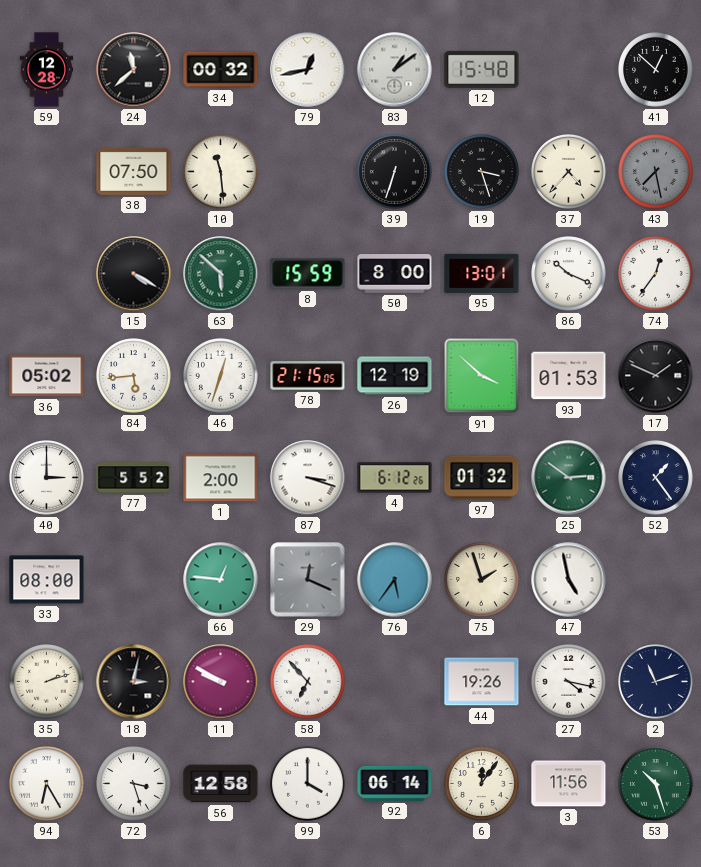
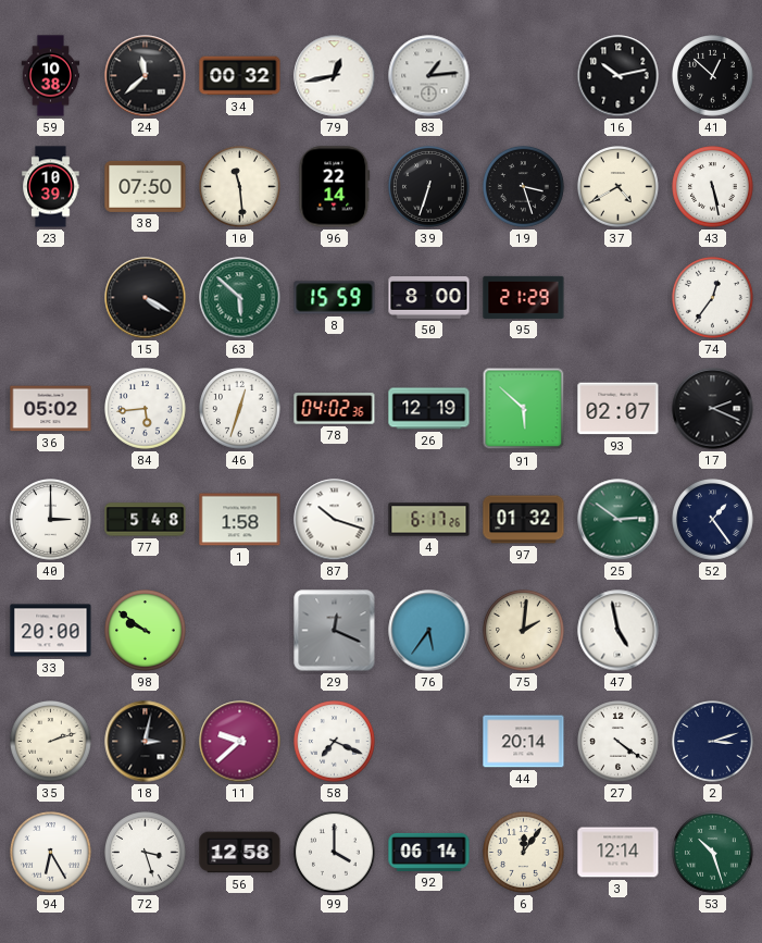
59: 12:28 -> 10:38
83: 1:09 -> 1:14
12: 15:48 -> none
16: none -> 10:13
23: none -> 10:39
96: none -> 22:14
37: 4:37 -> 4:40
43: 7:28 -> 5:28
43 dial: grey -> white
95: 13:01 -> 21:29
86: 10:19 -> none
78: 21:15 -> 04:02
91: 3:52 -> 5:52
93: 01:53 -> 02:07
17: 1:49 -> 2:19
77: 5:52 -> 5:48
1: 2:00 -> 1:58
87: 3:18 -> 10:18
4: 6:12 -> 6:17
33: 08:00 -> 20:00
98: none -> 9:51
66: 12:46 -> none
75: 1:57 -> 2:01
11: 9:50 -> 9:38
58: 6:53 -> 7:19
44: 19:26 -> 20:14
27: 4:17 -> 4:21
2: 11:12 -> 3:12
3: 11:56 -> 12:14
